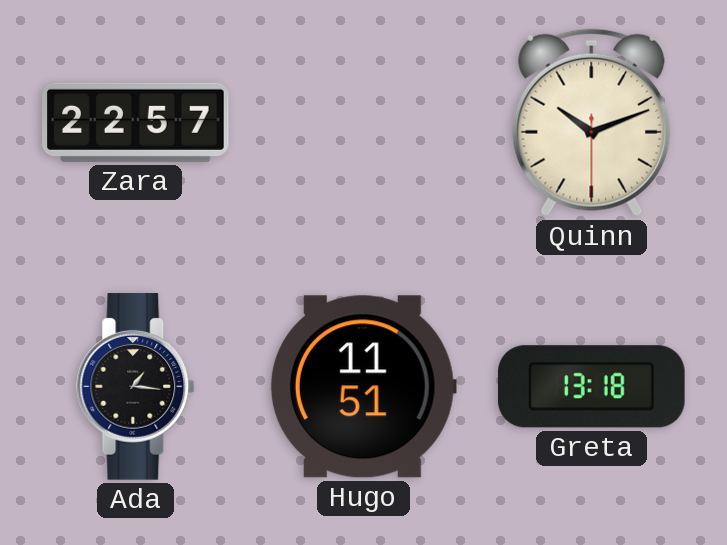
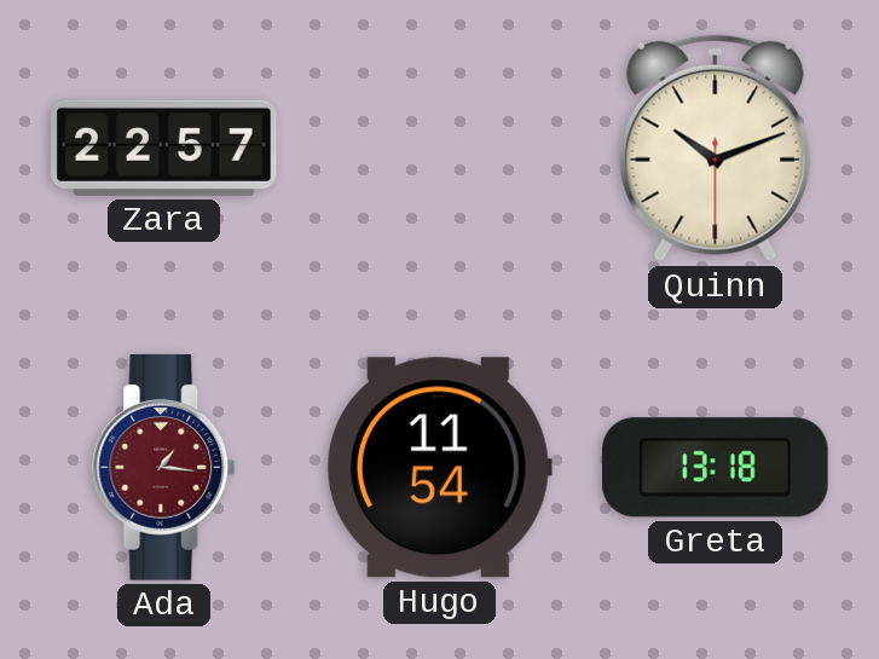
Ada dial: black -> burgundy
Hugo: 11:51 -> 11:54
